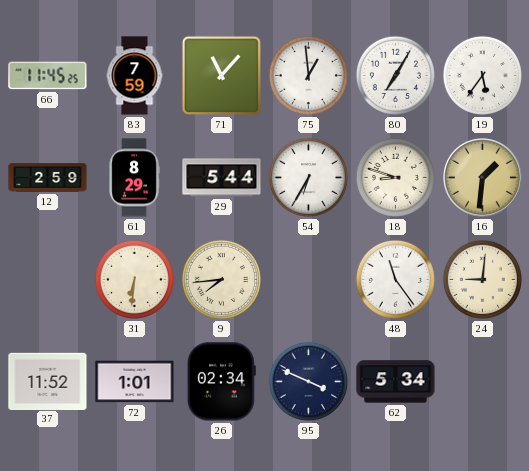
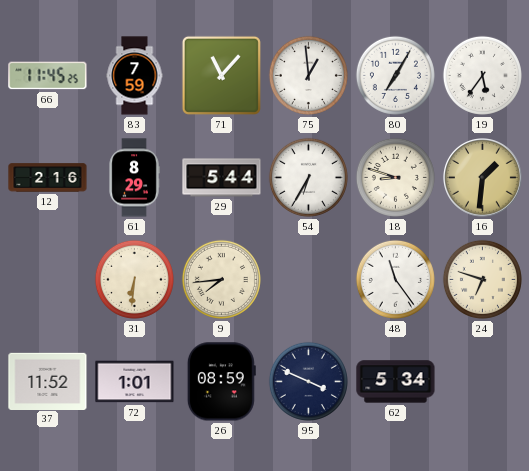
12: 2:59 -> 2:16
24: 9:01 -> 6:48
26: 02:34 -> 08:59
